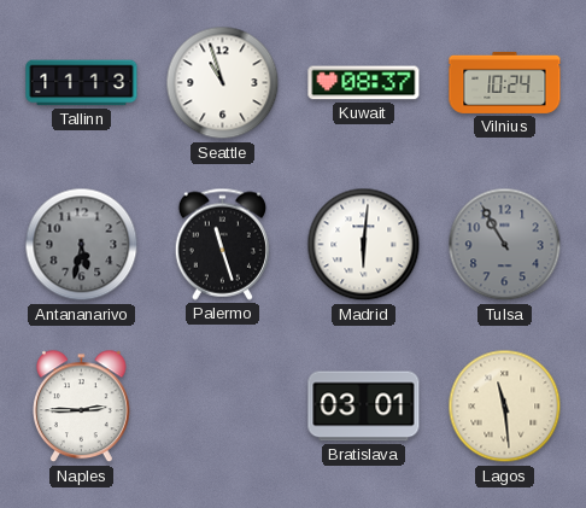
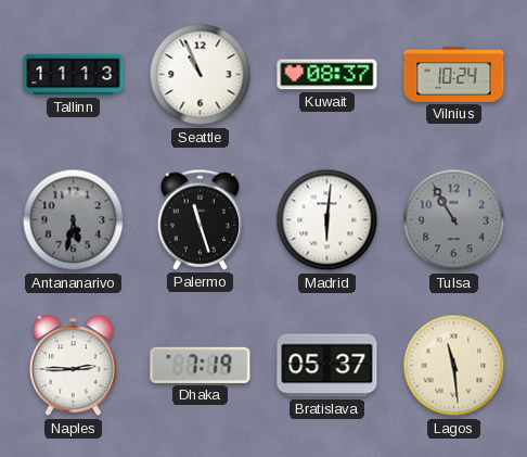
Seattle: 10:57 -> 10:56
Dhaka: none -> 7:19
Bratislava: 03:01 -> 05:37
